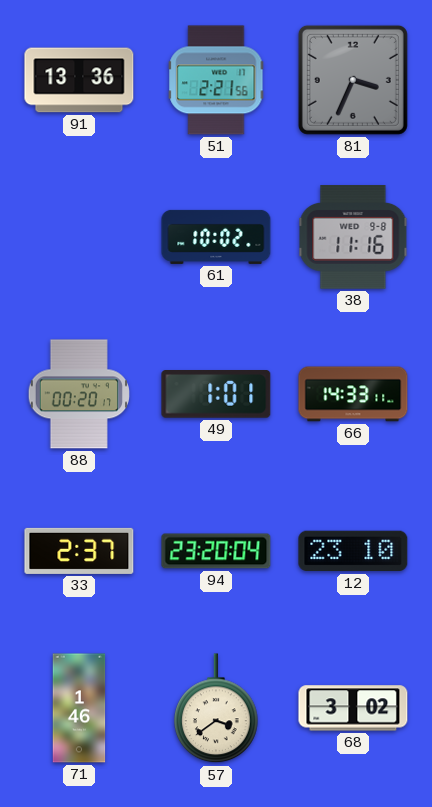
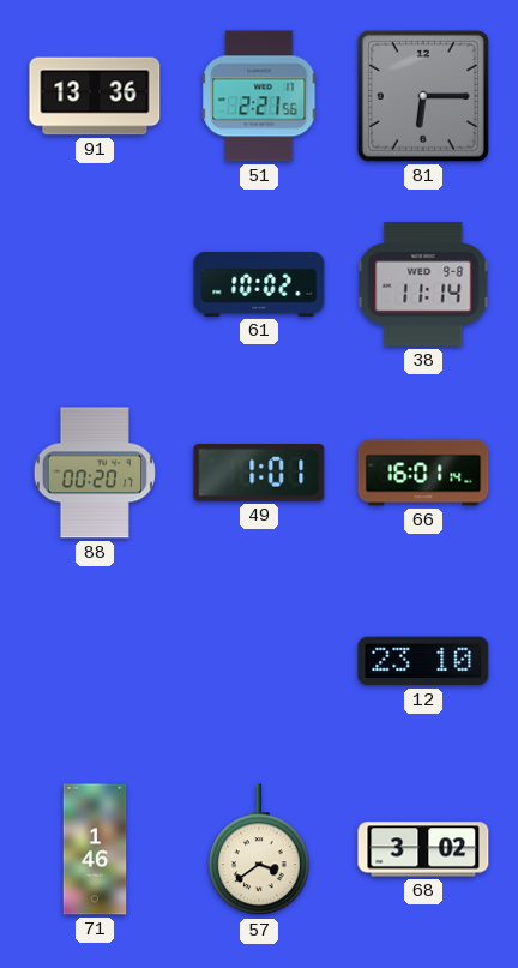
81: 3:34 -> 6:15
38: 11:16 -> 11:14
66: 14:33 -> 16:01
33: 2:37 -> none
94: 23:20 -> none
